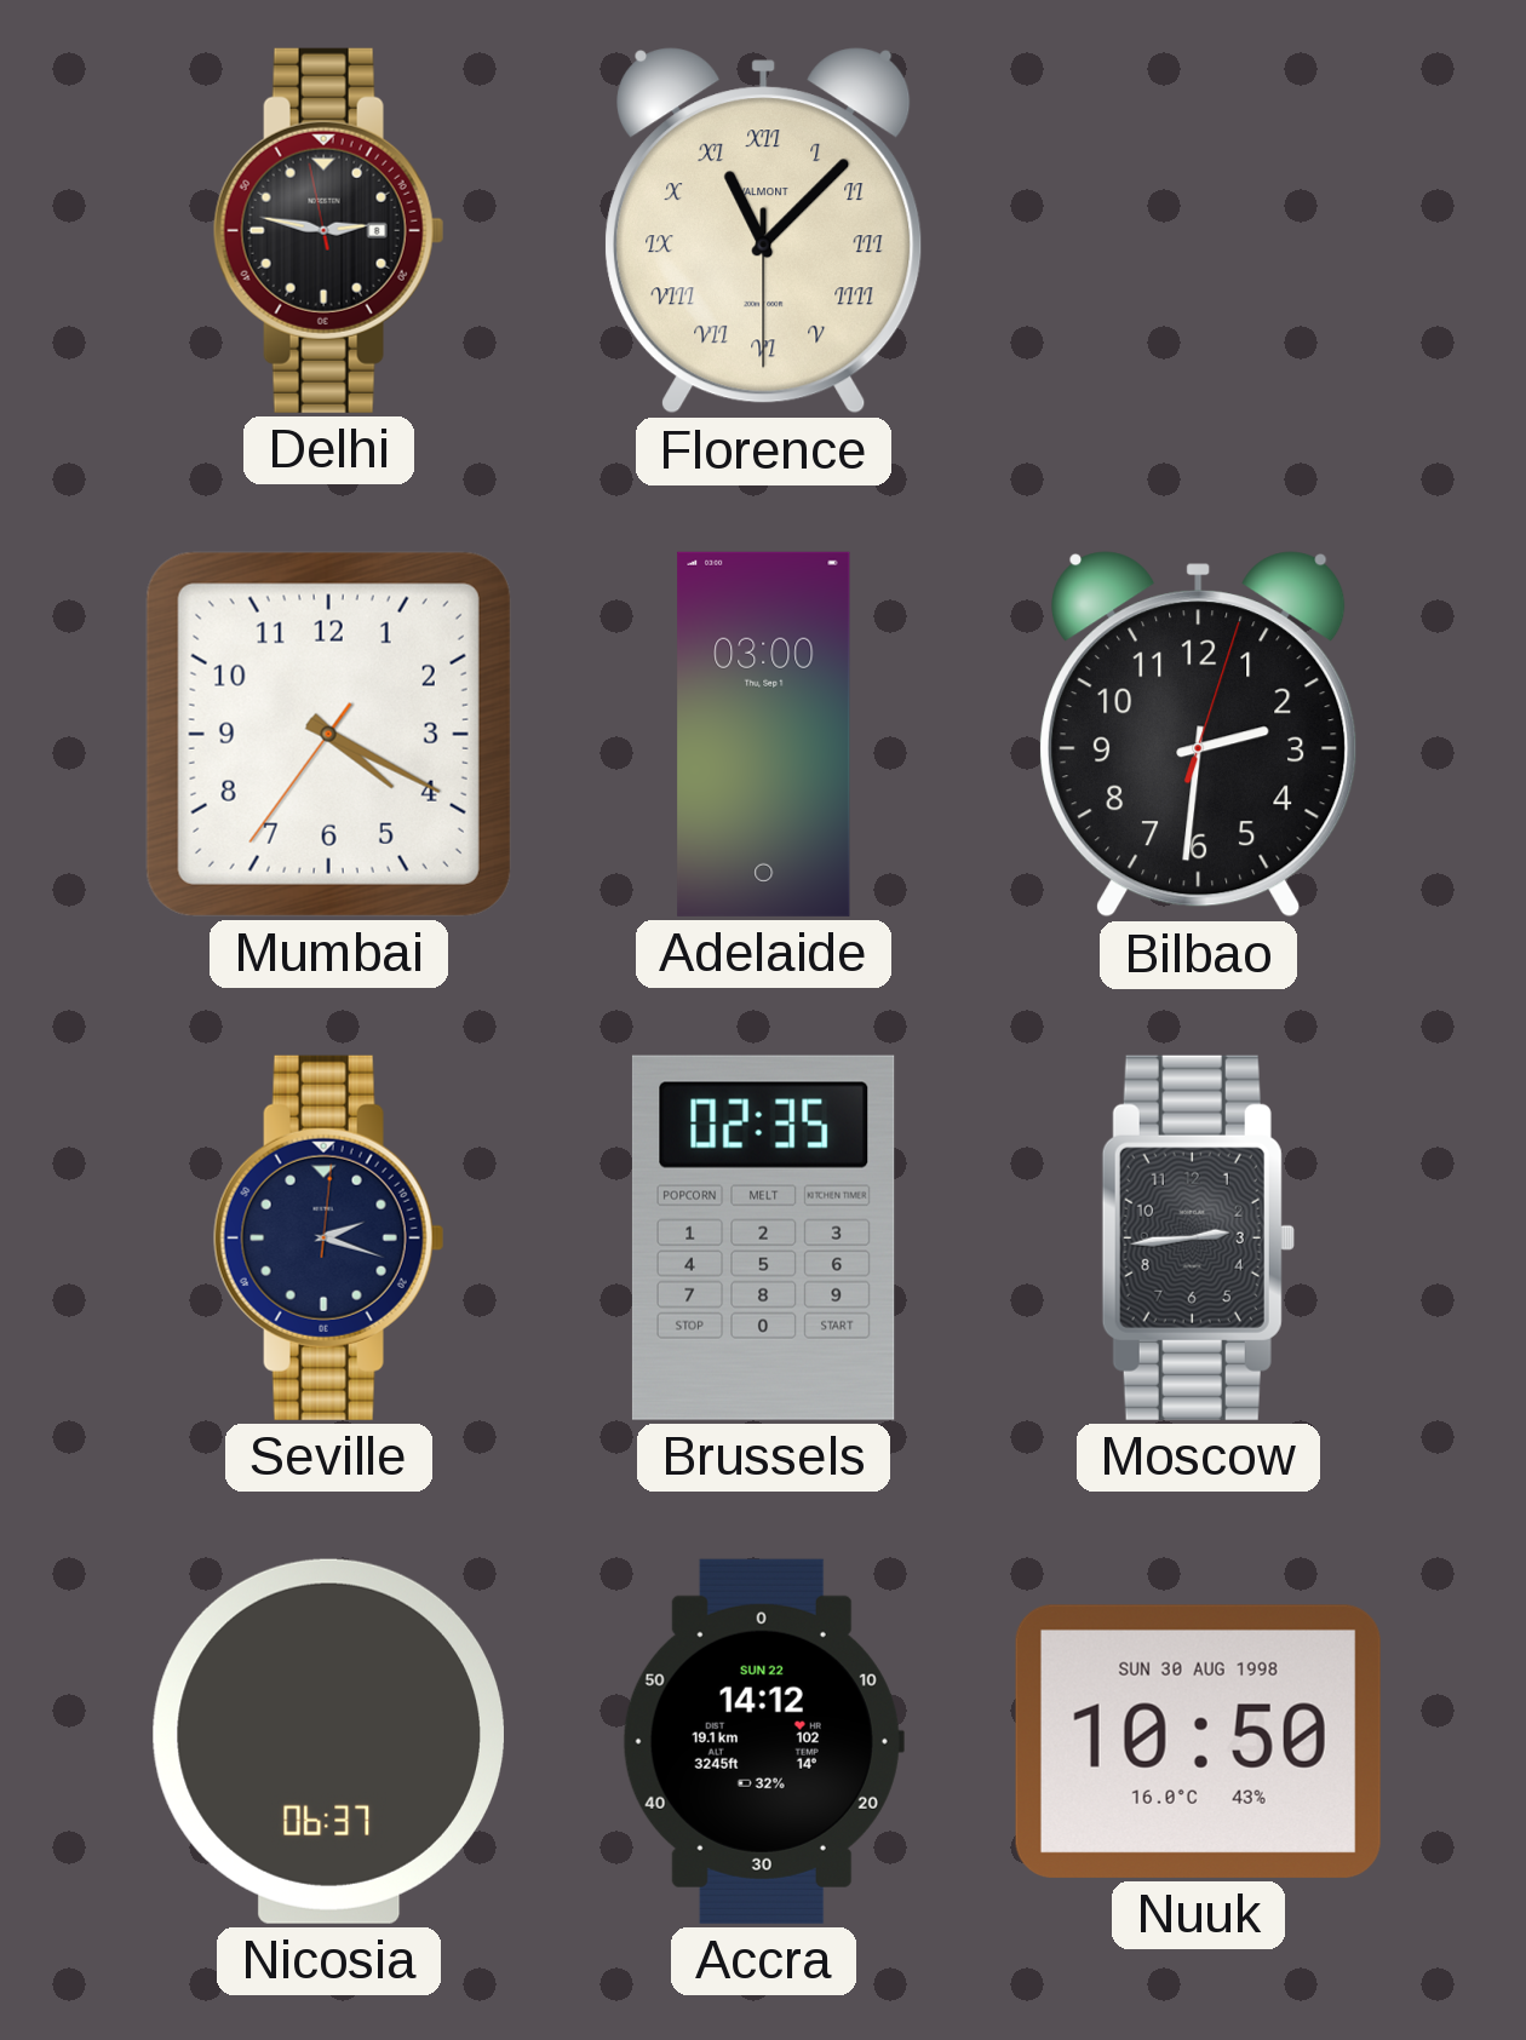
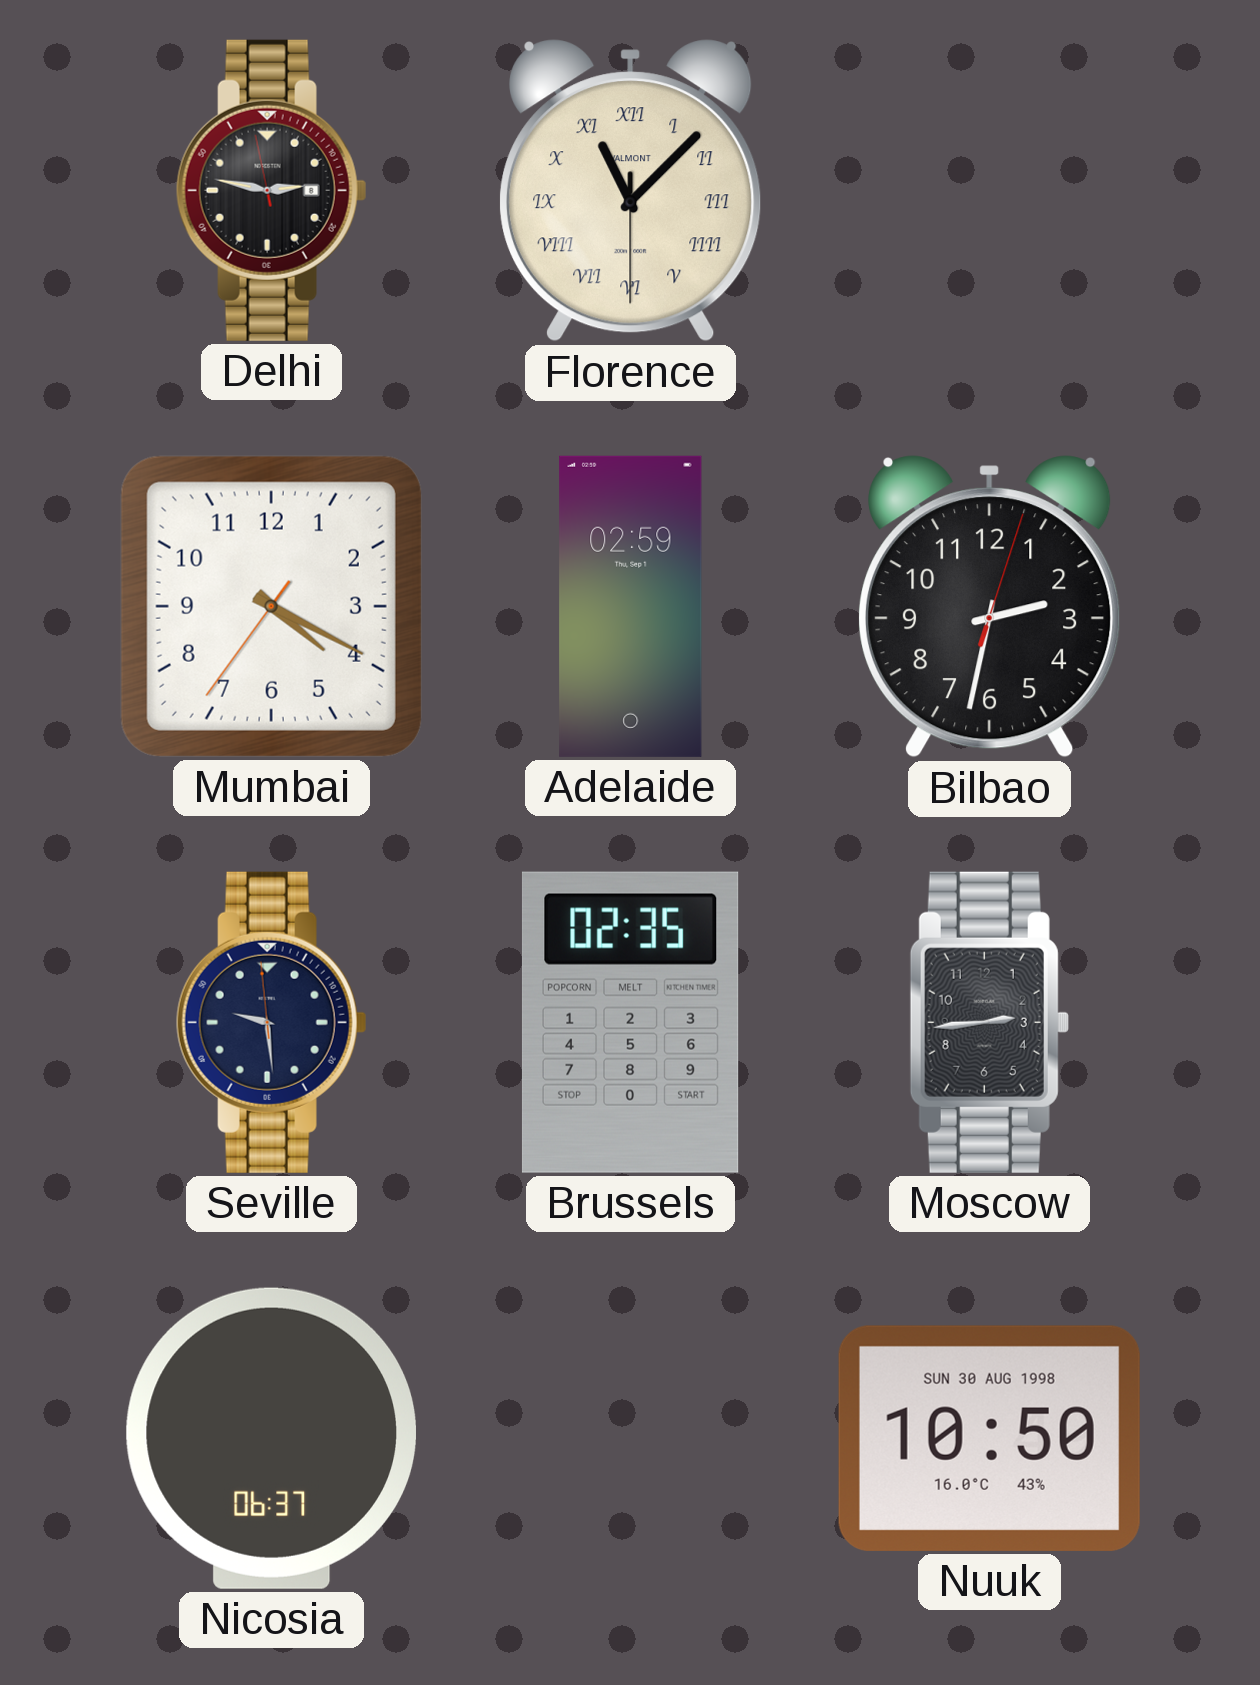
Adelaide: 03:00 -> 02:59
Bilbao: 2:31 -> 2:32
Seville: 2:18 -> 9:28
Accra: 14:12 -> none
